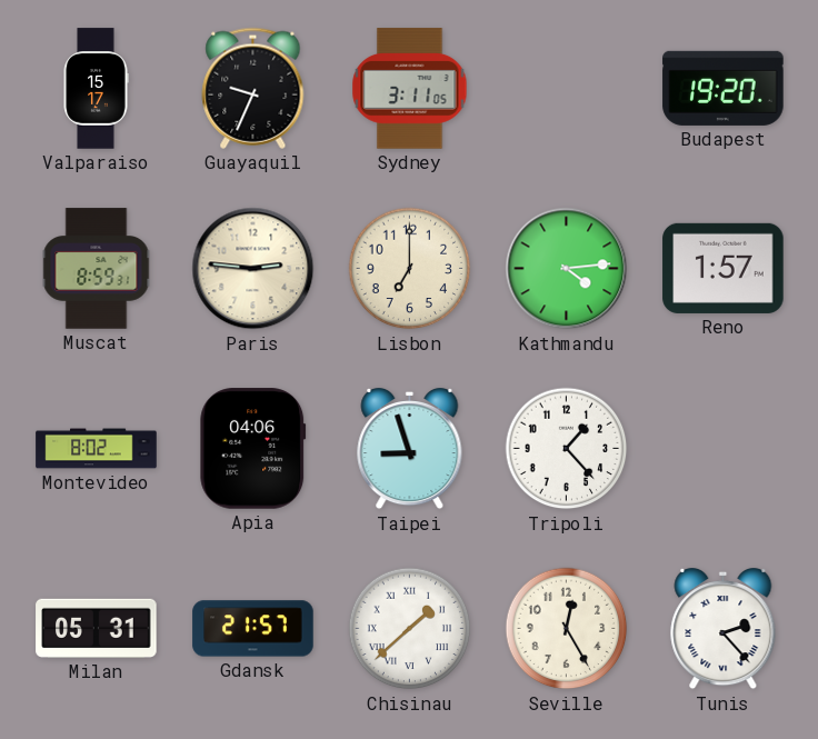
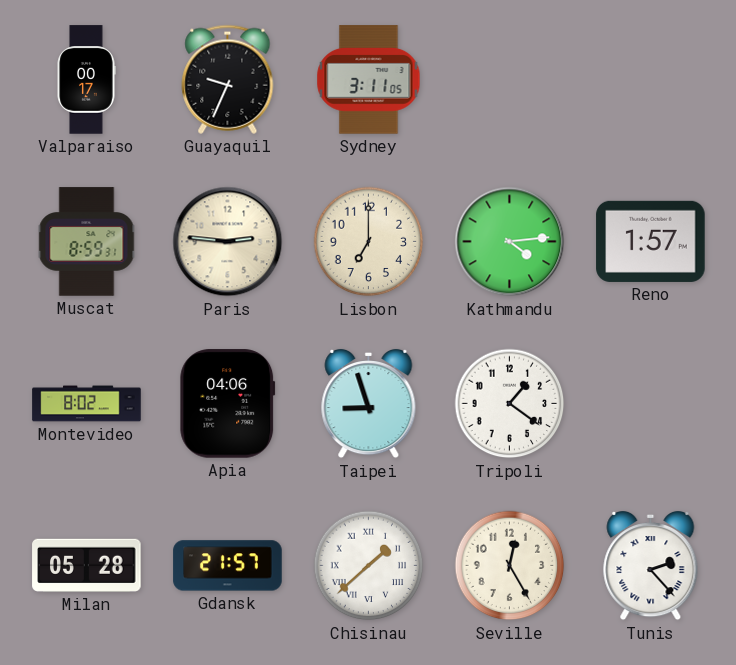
Valparaiso: 15:17 -> 00:17
Budapest: 19:20 -> none
Tripoli: 1:23 -> 1:21
Milan: 05:31 -> 05:28
